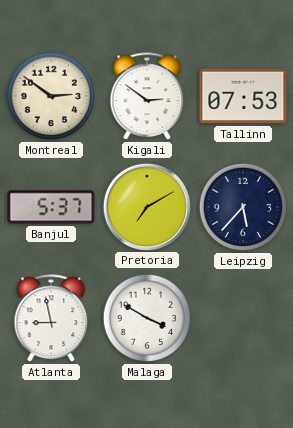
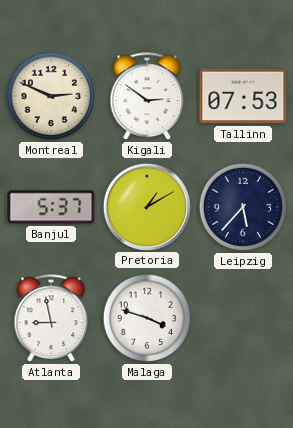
Montreal: 2:51 -> 2:49
Pretoria: 7:10 -> 1:10
Malaga: 3:50 -> 3:48
